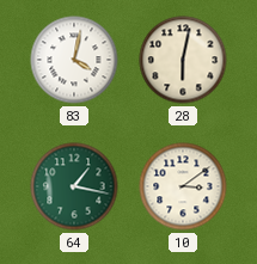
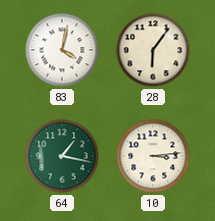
28: 6:02 -> 6:06
10: 3:09 -> 3:14
